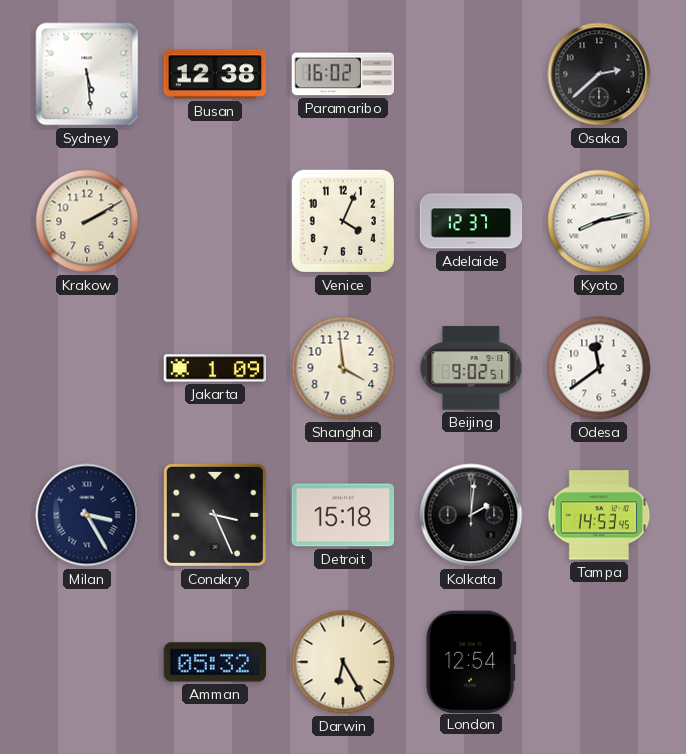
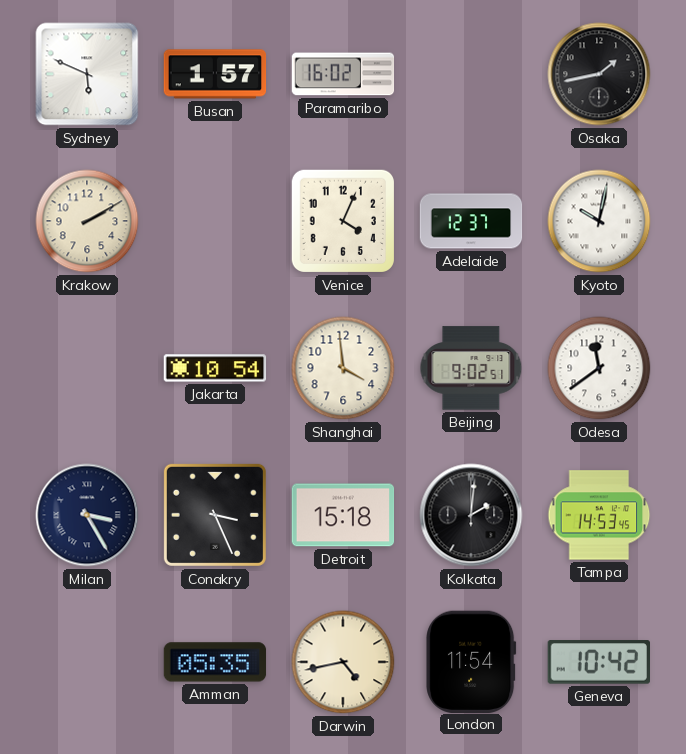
Sydney: 5:29 -> 5:49
Busan: 12:38 -> 1:57
Osaka: 2:38 -> 1:43
Kyoto: 8:13 -> 10:02
Jakarta: 1:09 -> 10:54
Amman: 05:32 -> 05:35
Darwin: 6:25 -> 4:43
London: 12:54 -> 11:54
Geneva: none -> 10:42
